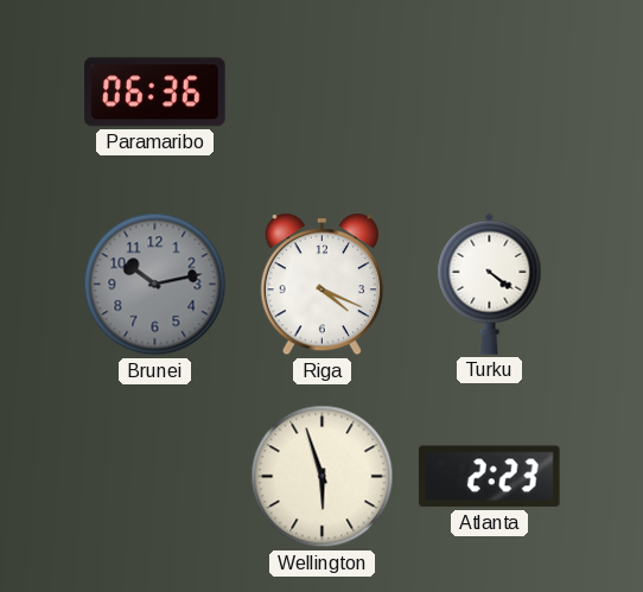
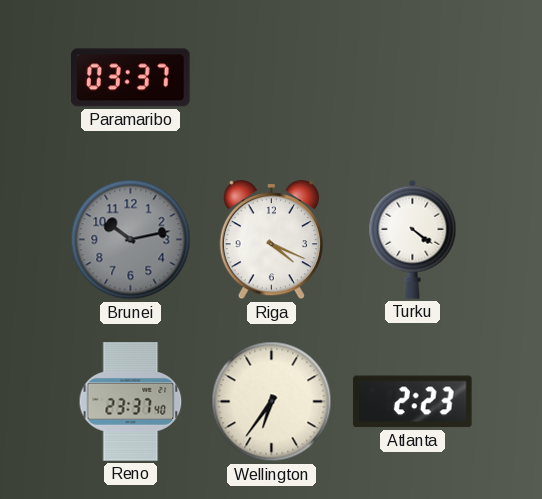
Paramaribo: 06:36 -> 03:37
Reno: none -> 23:37
Wellington: 5:57 -> 6:36
